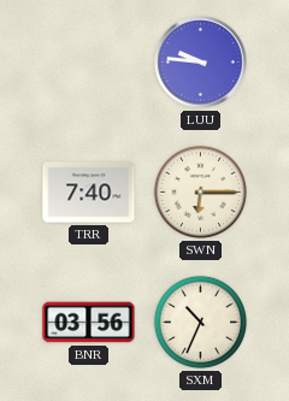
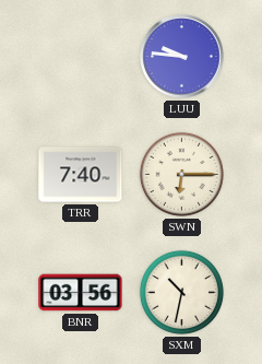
SXM: 10:34 -> 10:32
